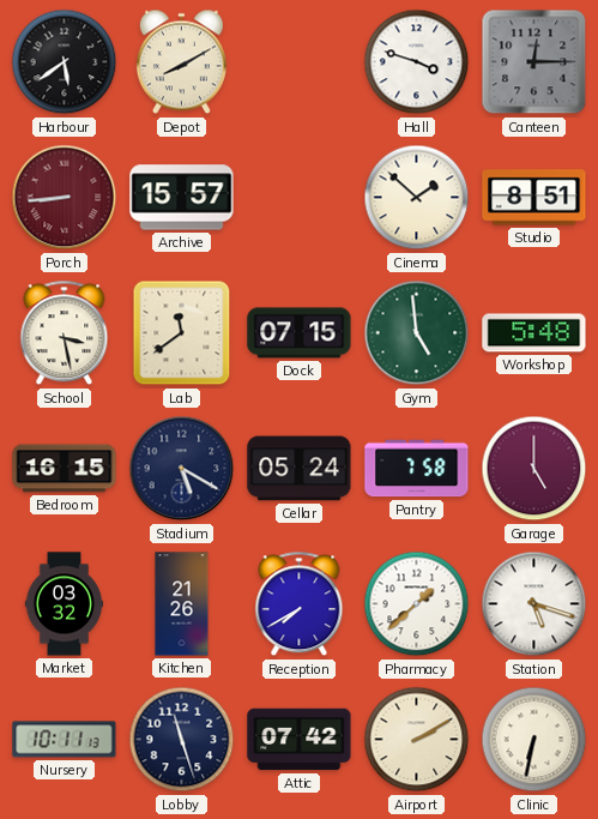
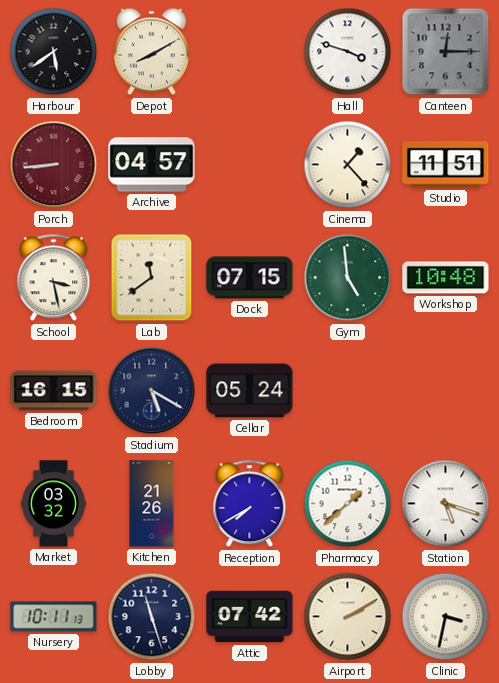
Archive: 15:57 -> 04:57
Cinema: 1:52 -> 1:23
Studio: 8:51 -> 11:51
Workshop: 5:48 -> 10:48
Pantry: 7:58 -> none
Garage: 5:00 -> none
Clinic: 6:32 -> 3:32
